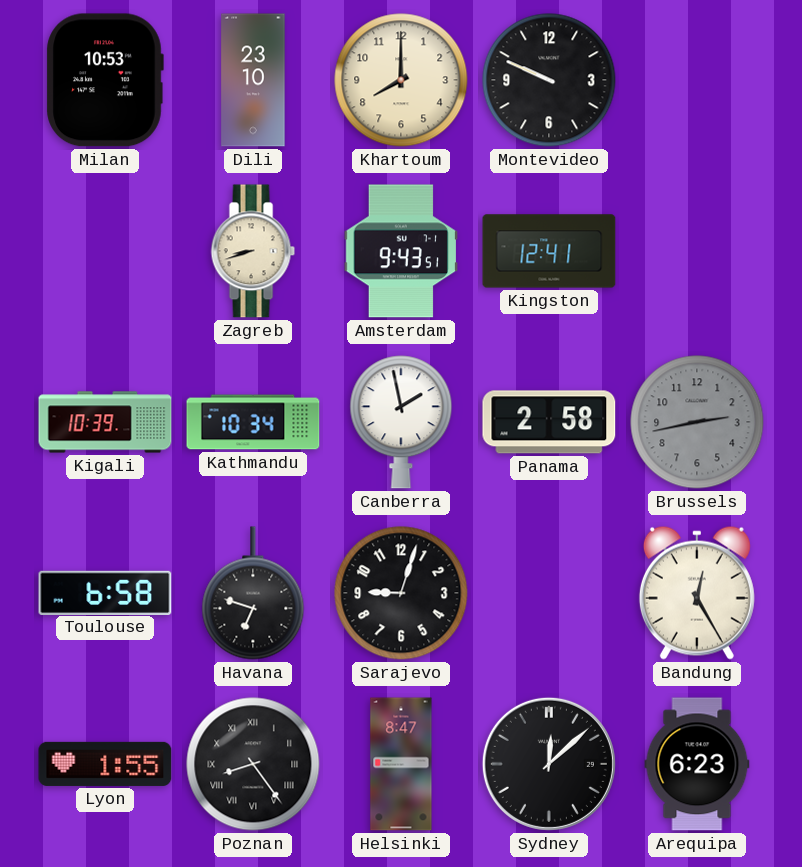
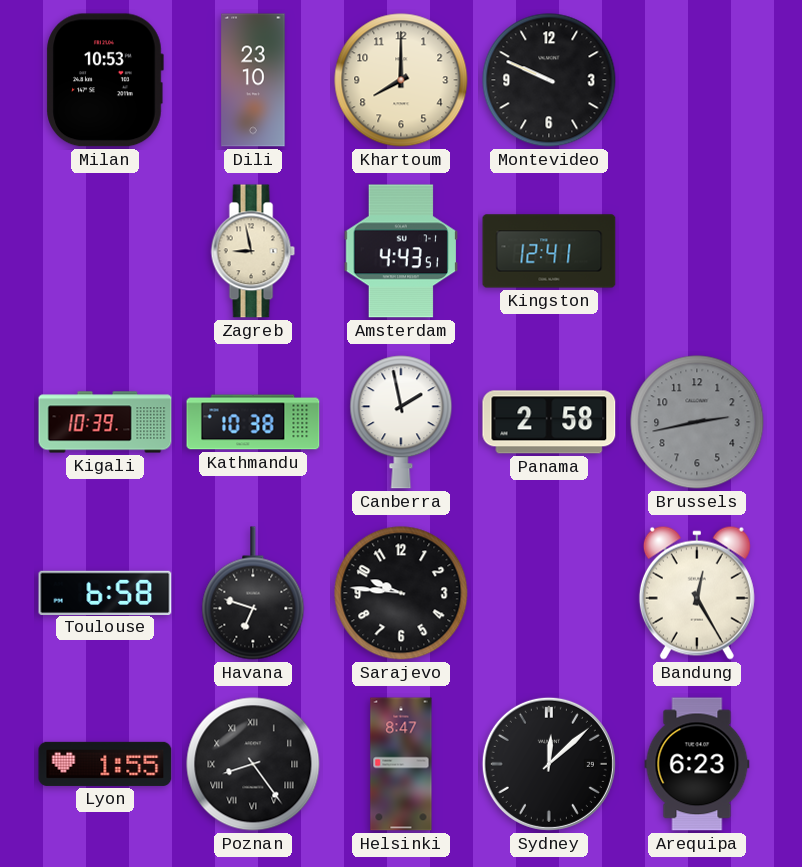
Zagreb: 8:42 -> 8:58
Amsterdam: 9:43 -> 4:43
Kathmandu: 10:34 -> 10:38
Sarajevo: 9:03 -> 9:46
